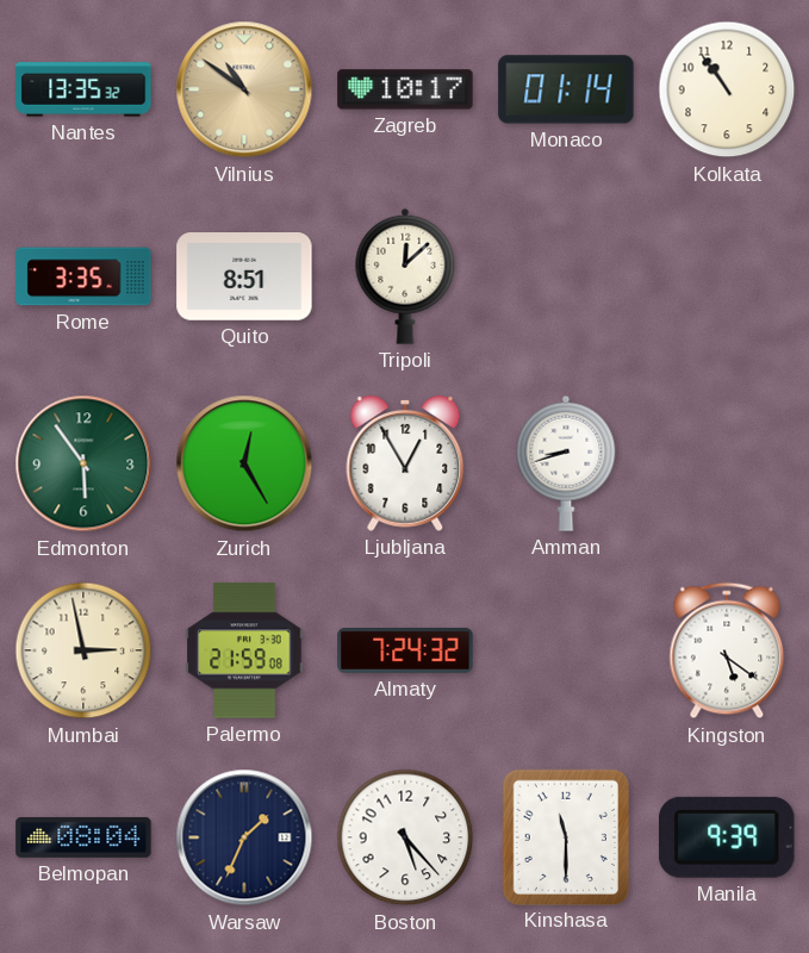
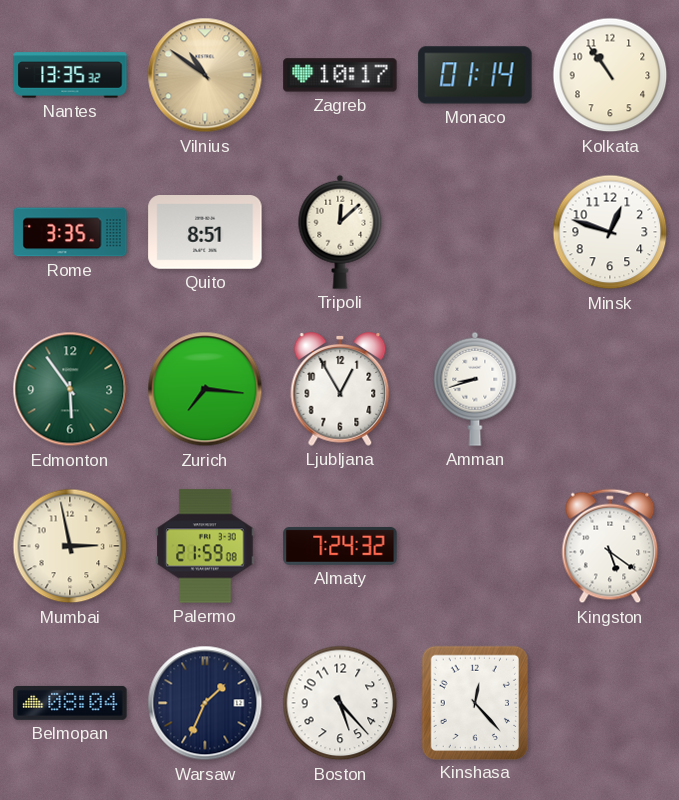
Minsk: none -> 12:48
Zurich: 12:25 -> 7:16
Kinshasa: 11:30 -> 12:23
Manila: 9:39 -> none
